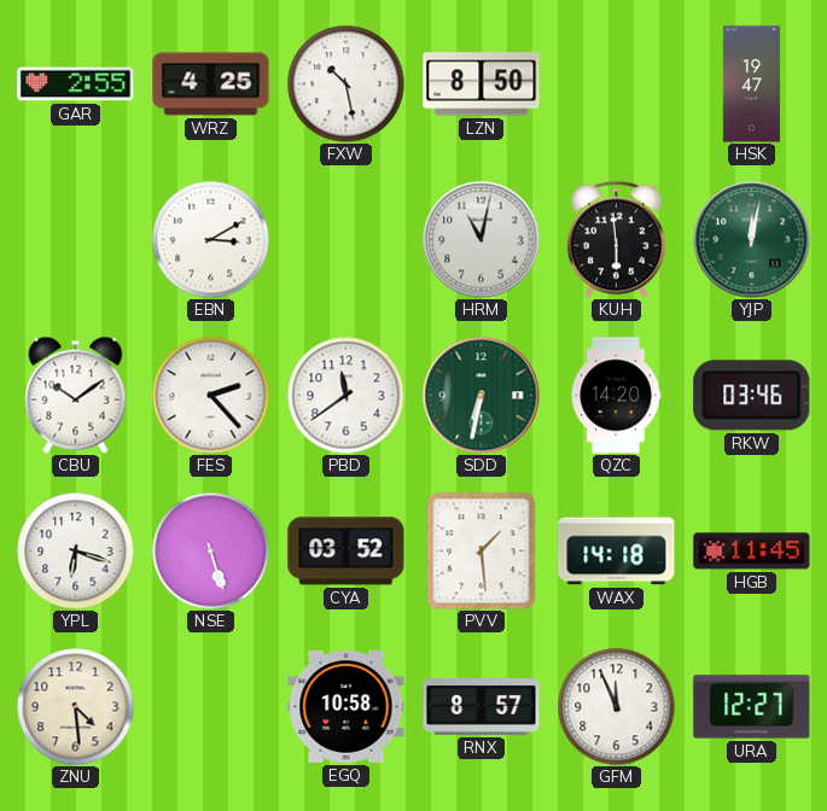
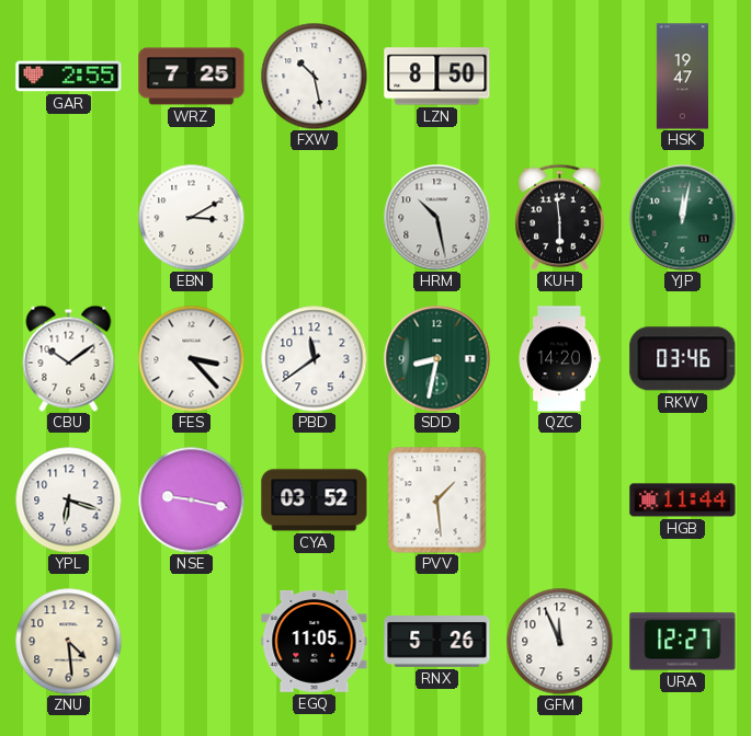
WRZ: 4:25 -> 7:25
HRM: 11:02 -> 10:28
FES: 2:23 -> 3:23
SDD: 6:32 -> 8:32
NSE: 5:27 -> 9:17
WAX: 14:18 -> none
HGB: 11:45 -> 11:44
EGQ: 10:58 -> 11:05
RNX: 8:57 -> 5:26
